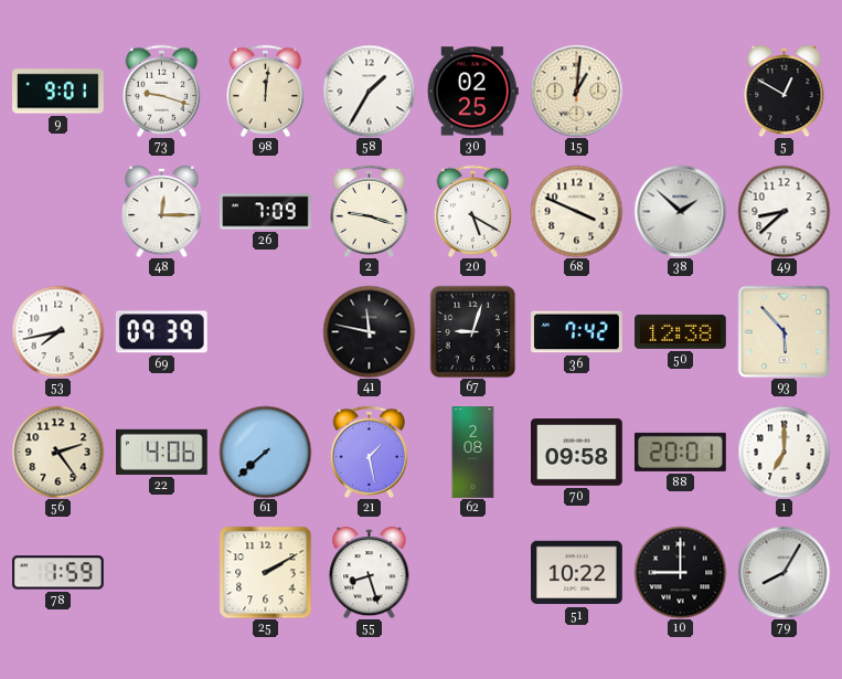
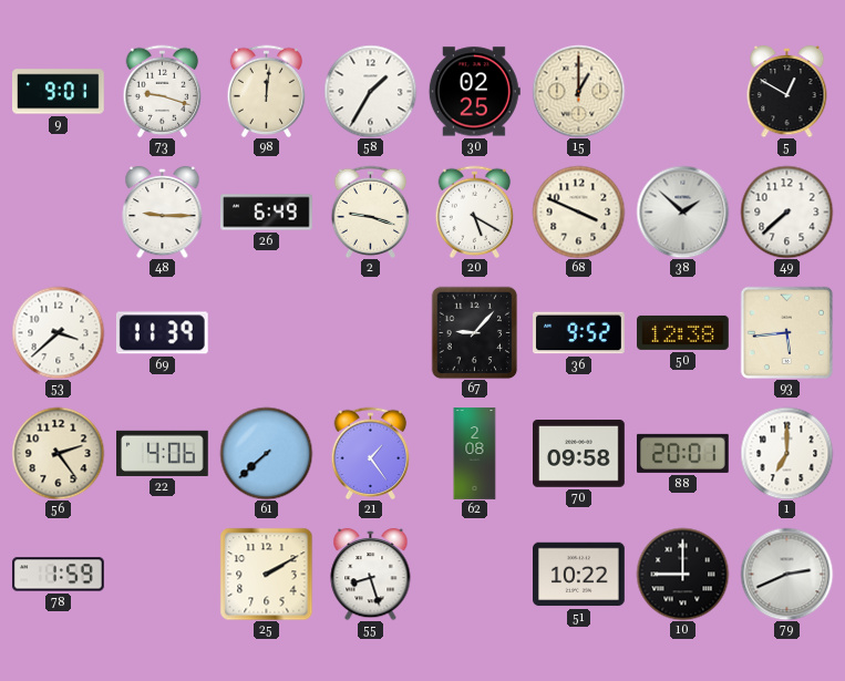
15: 1:01 -> 1:00
48: 12:15 -> 9:15
26: 7:09 -> 6:49
49: 8:38 -> 7:38
53: 7:43 -> 3:38
69: 09:39 -> 11:39
41: 11:47 -> none
67: 9:03 -> 9:07
36: 7:42 -> 9:52
93: 5:53 -> 5:44
21: 1:28 -> 1:24
79: 8:05 -> 2:41
